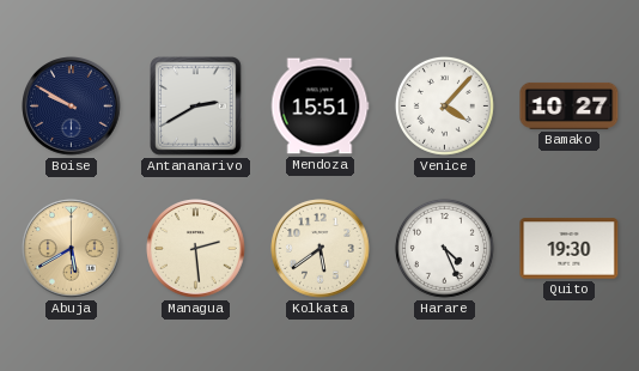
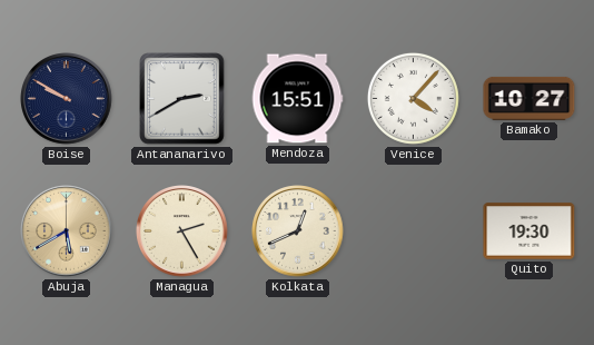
Managua: 2:29 -> 2:25
Kolkata: 5:39 -> 12:41
Harare: 4:26 -> none
